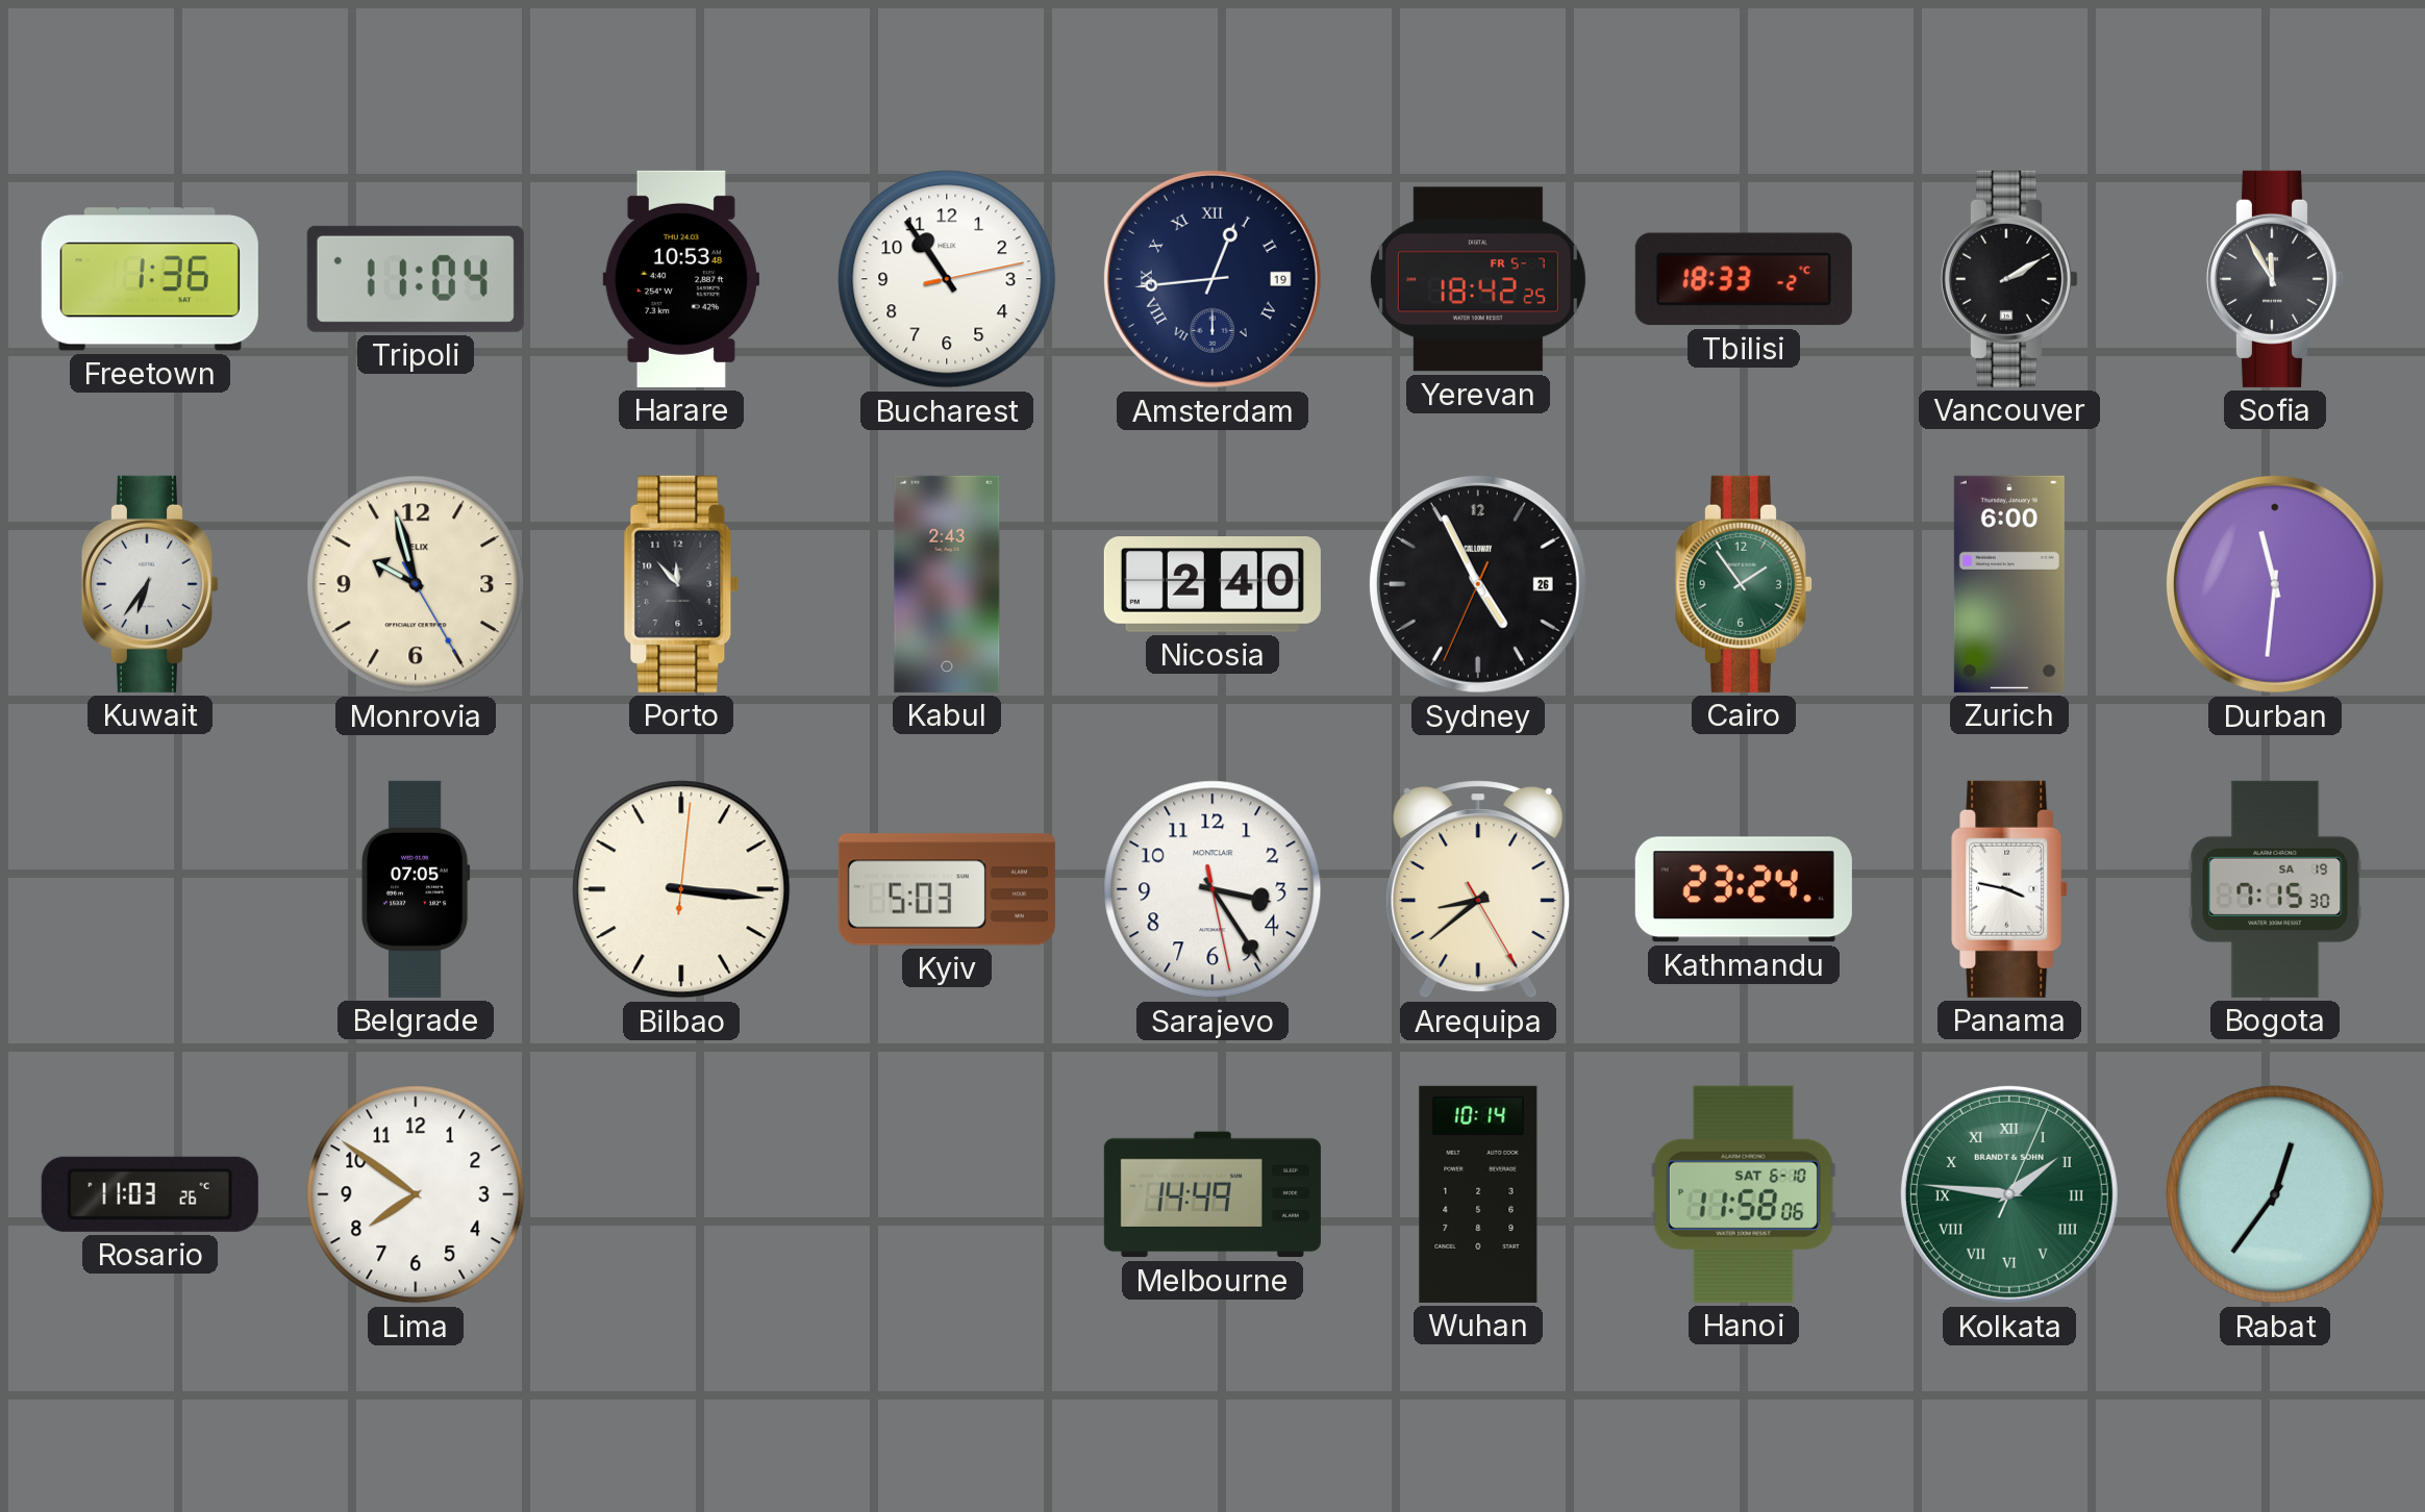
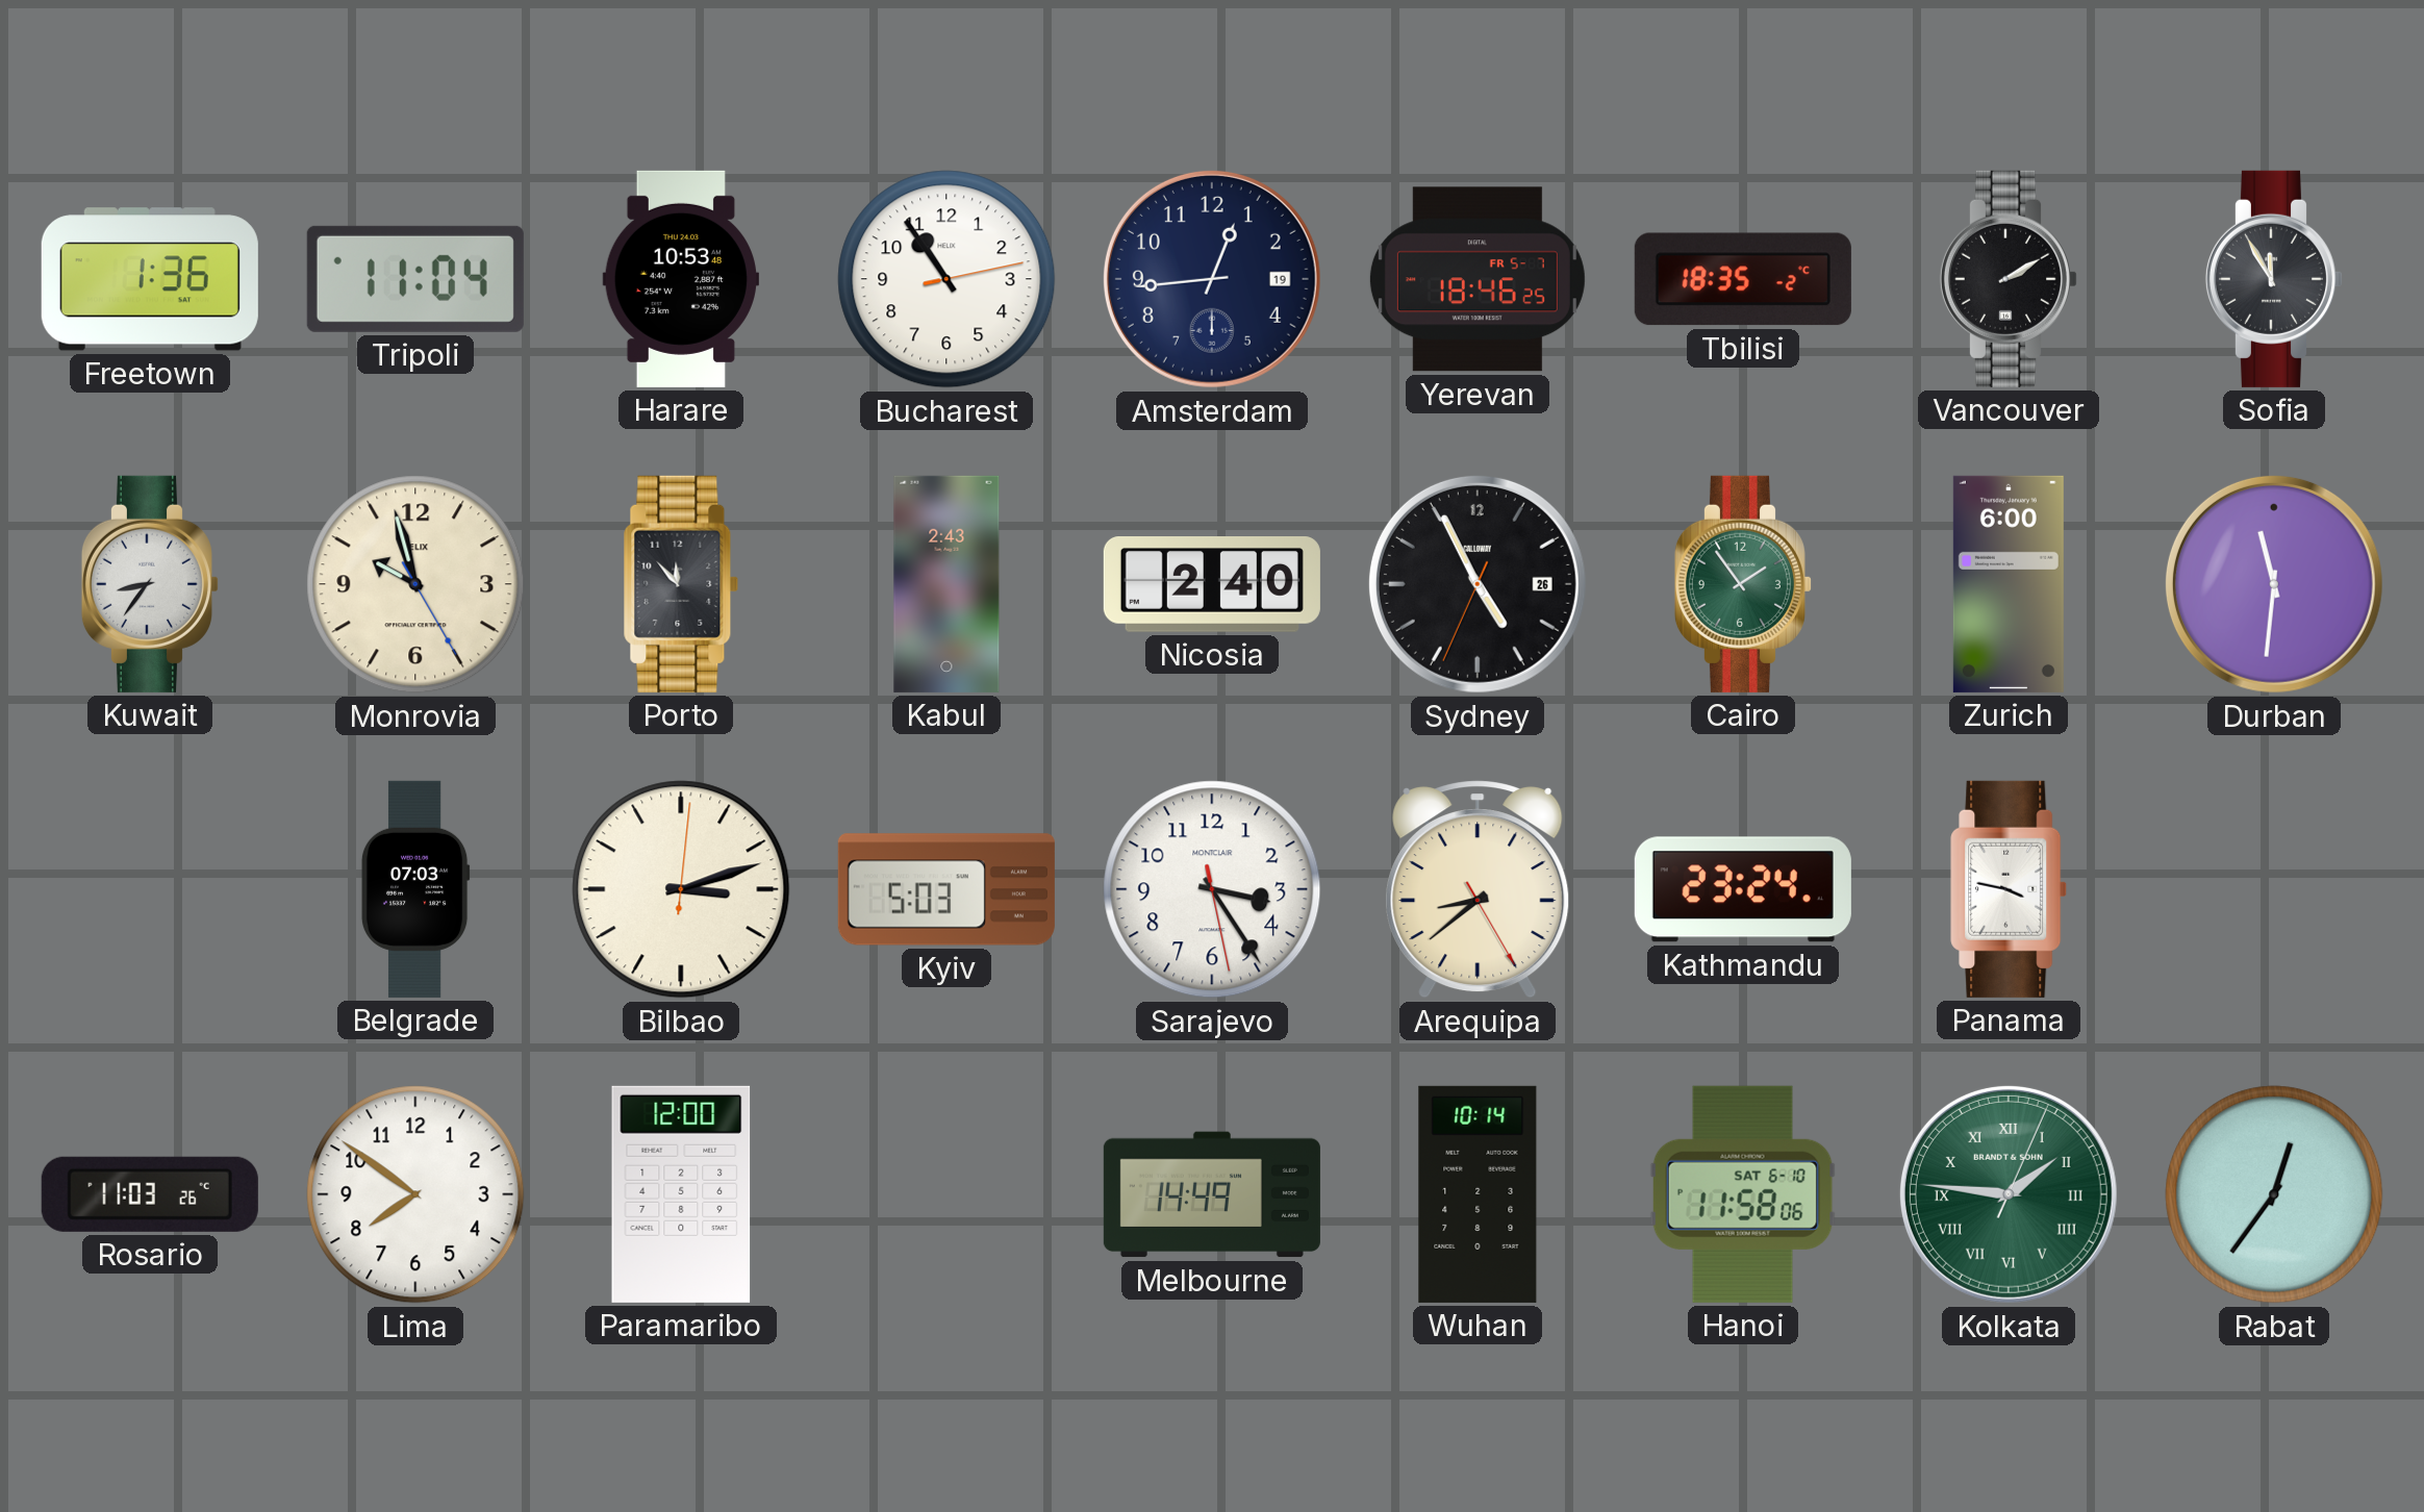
Amsterdam numerals: Roman -> Arabic
Yerevan: 18:42 -> 18:46
Tbilisi: 18:33 -> 18:35
Kuwait: 6:36 -> 8:36
Belgrade: 07:05 -> 07:03
Bilbao: 3:16 -> 3:12
Bogota: 7:15 -> none
Paramaribo: none -> 12:00
